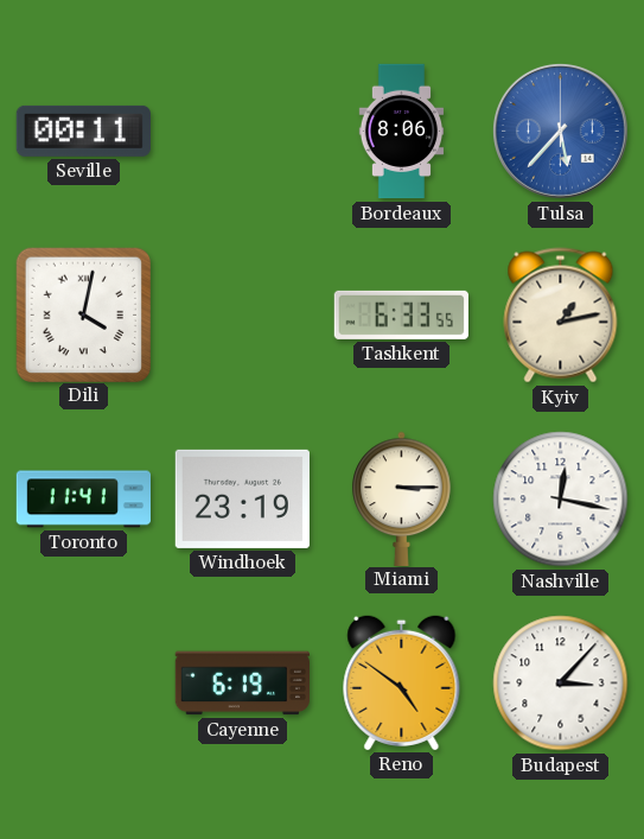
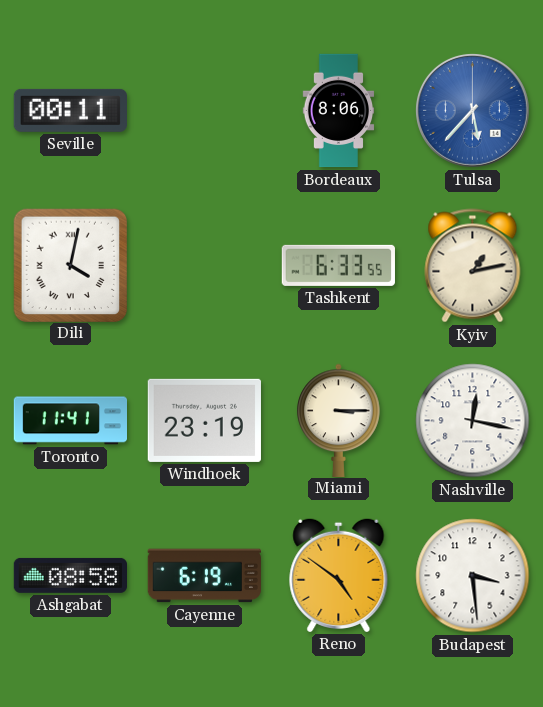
Ashgabat: none -> 08:58
Budapest: 3:07 -> 3:29
